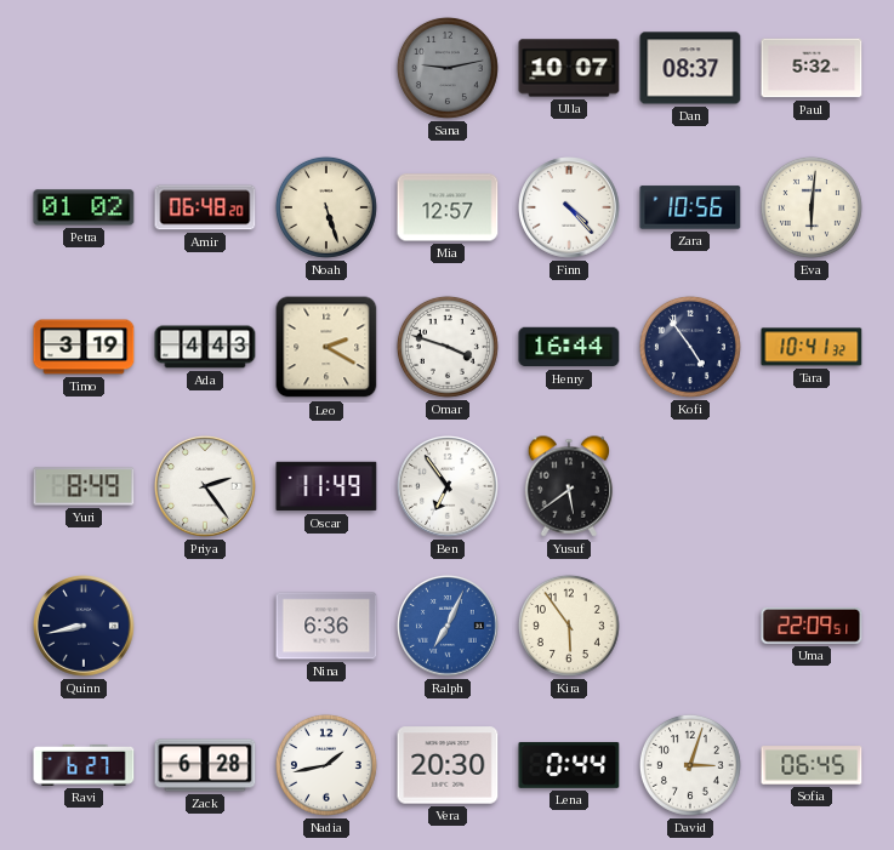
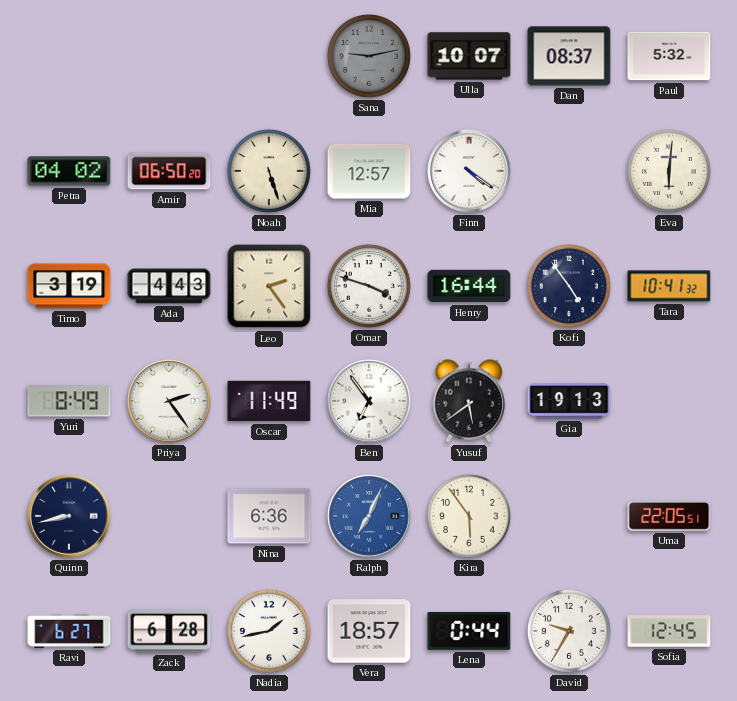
Petra: 01:02 -> 04:02
Amir: 06:48 -> 06:50
Finn: 4:23 -> 4:21
Zara: 10:56 -> none
Leo: 2:20 -> 2:24
Gia: none -> 19:13
Uma: 22:09 -> 22:05
Vera: 20:30 -> 18:57
David: 3:03 -> 9:35
Sofia: 06:45 -> 12:45
